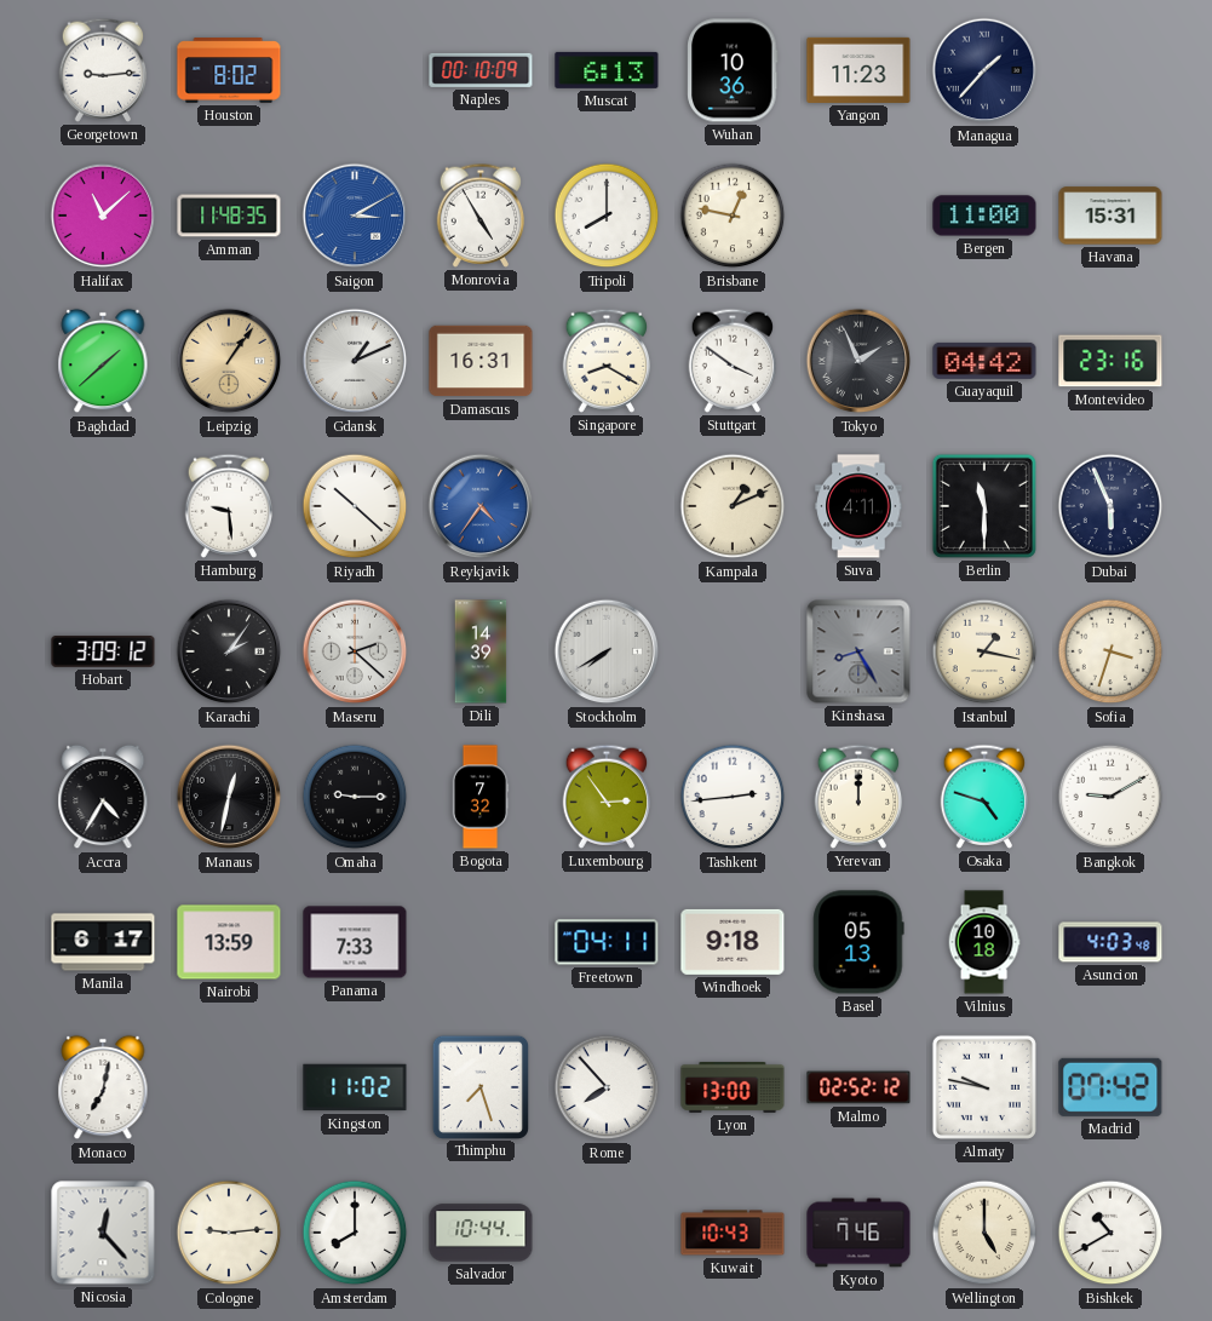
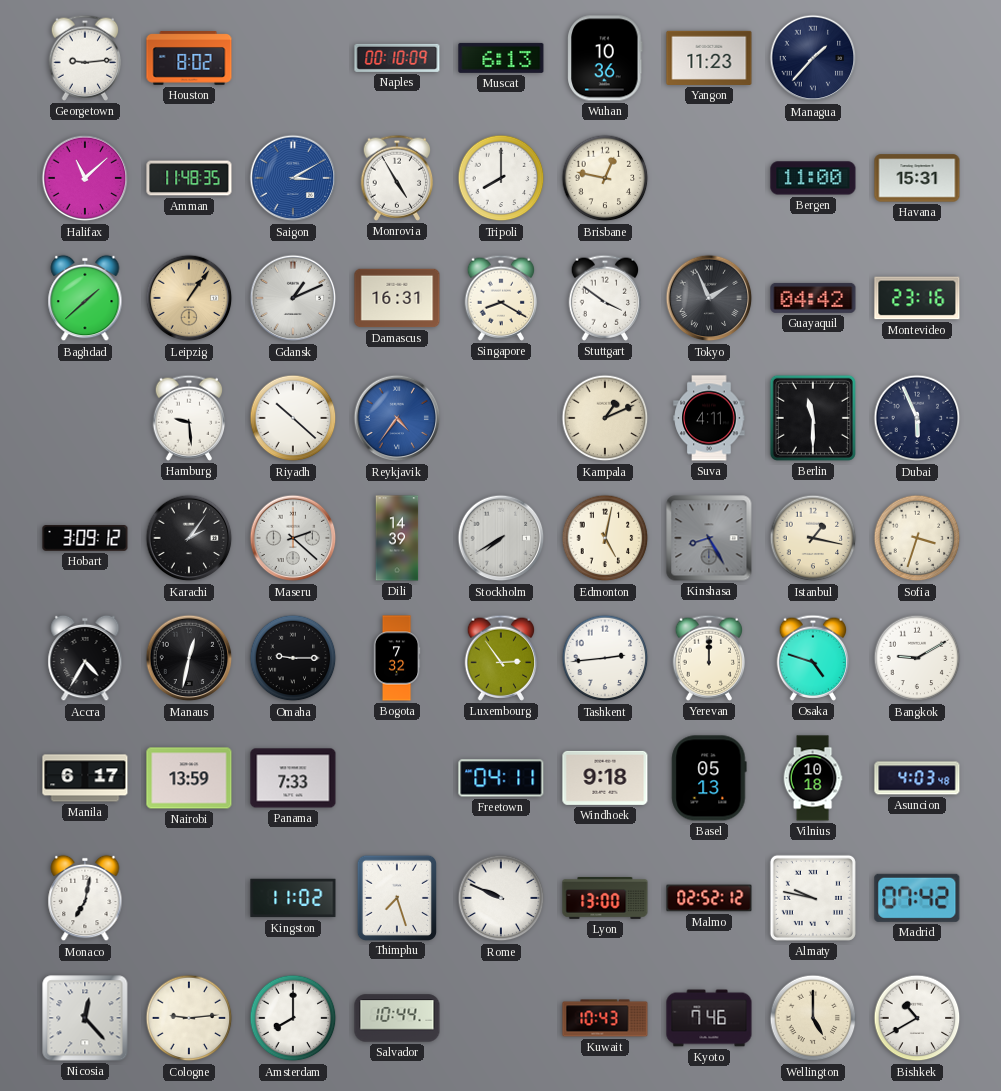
Edmonton: none -> 5:02
Rome: 7:53 -> 9:49
